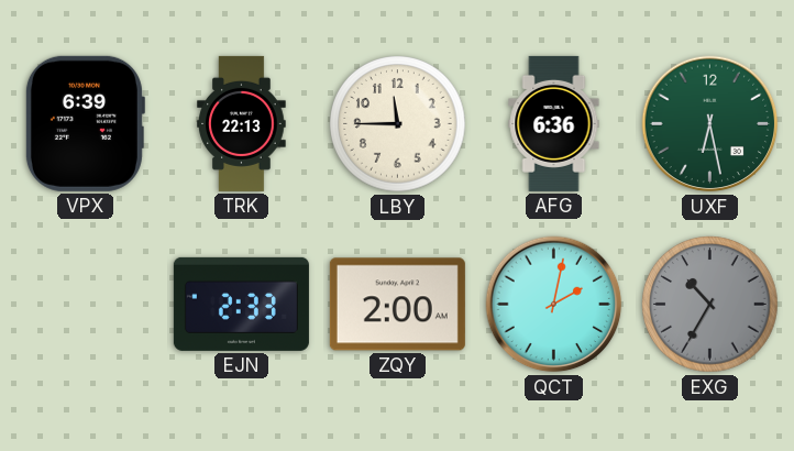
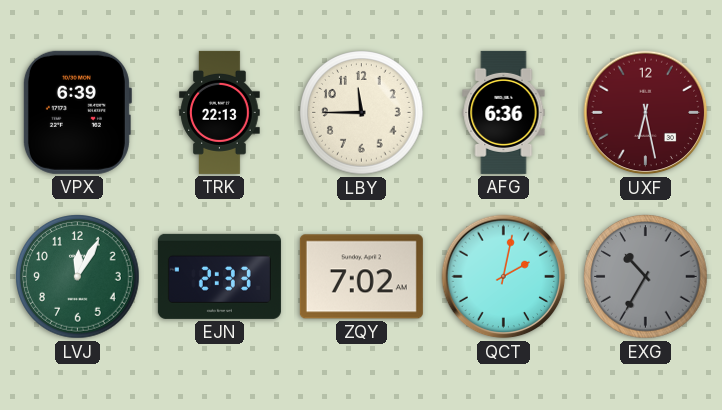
UXF dial: green -> burgundy
LVJ: none -> 12:05
ZQY: 2:00 -> 7:02
